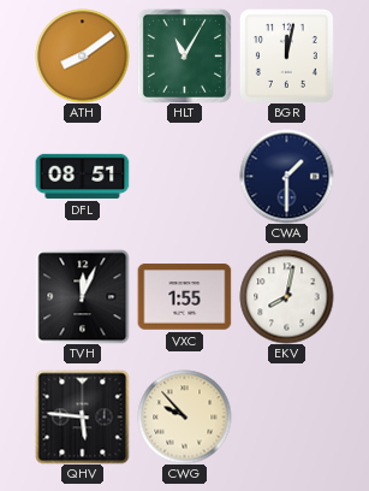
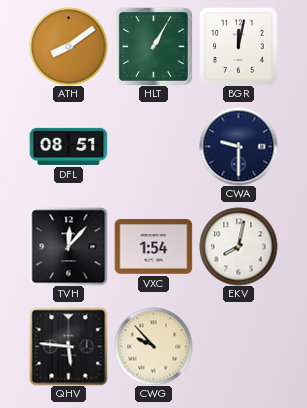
HLT: 11:05 -> 1:05
CWA: 1:30 -> 9:30
TVH: 12:04 -> 12:07
VXC: 1:55 -> 1:54
